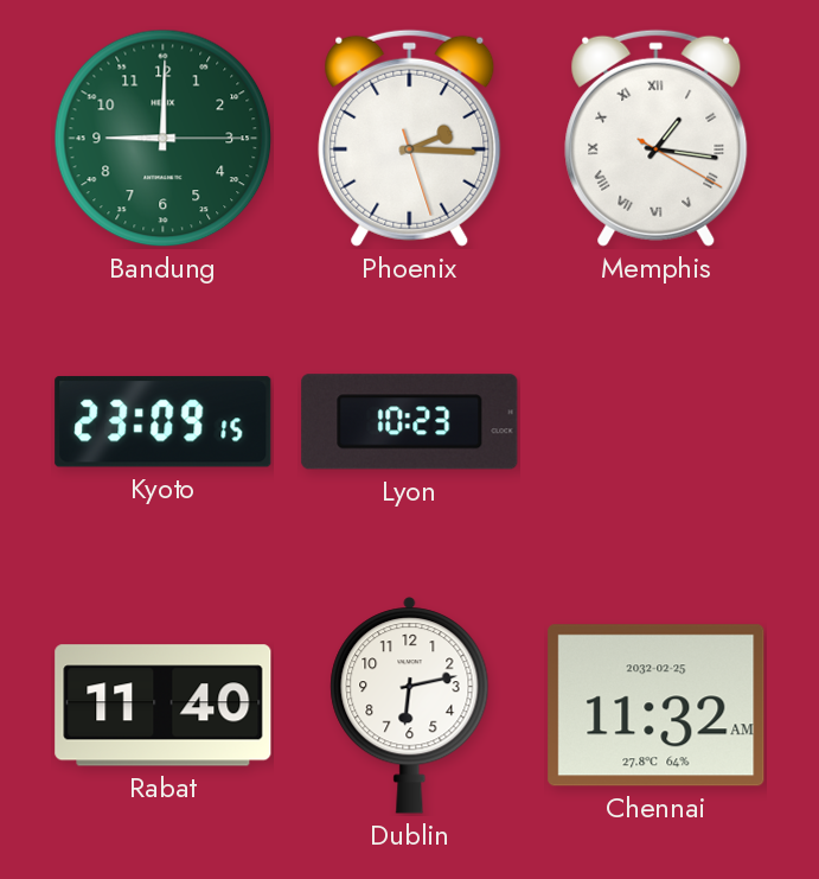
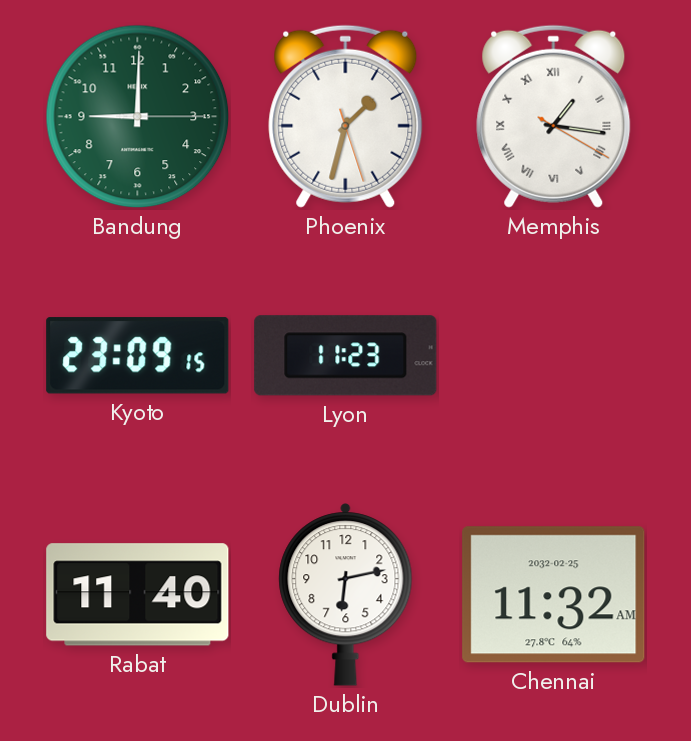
Phoenix: 2:15 -> 1:32
Lyon: 10:23 -> 11:23
